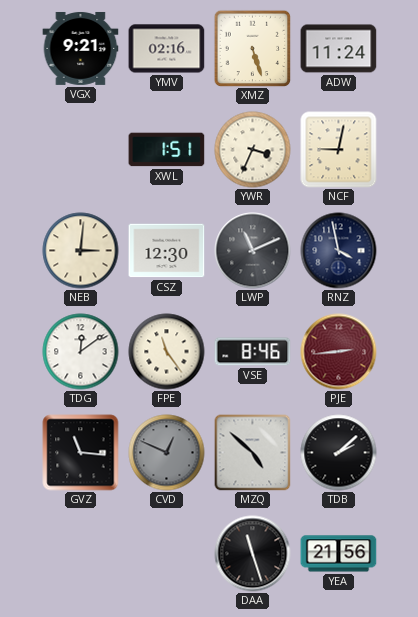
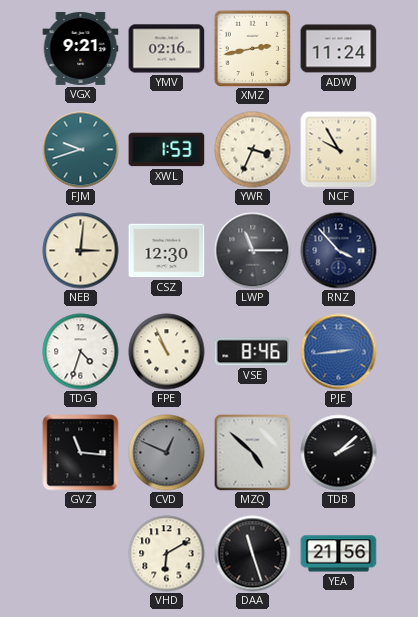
XMZ: 5:27 -> 2:43
FJM: none -> 9:42
XWL: 1:51 -> 1:53
NCF: 9:02 -> 9:55
LWP: 11:11 -> 11:15
RNZ: 3:58 -> 3:53
TDG: 12:09 -> 4:33
FPE: 11:24 -> 10:56
PJE dial: burgundy -> blue
VHD: none -> 6:10
